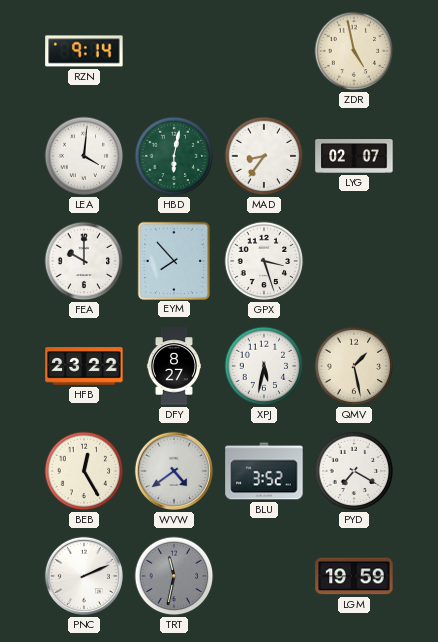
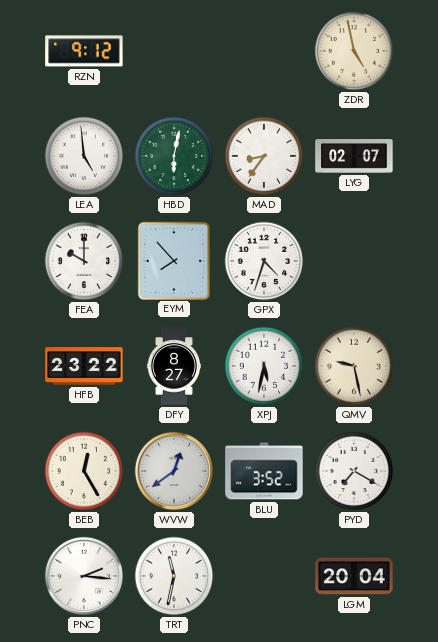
RZN: 9:14 -> 9:12
LEA: 4:01 -> 4:59
GPX: 3:27 -> 4:33
QMV: 1:28 -> 9:28
WVW: 4:39 -> 12:39
PNC: 2:11 -> 2:16
TRT dial: grey -> white
LGM: 19:59 -> 20:04
